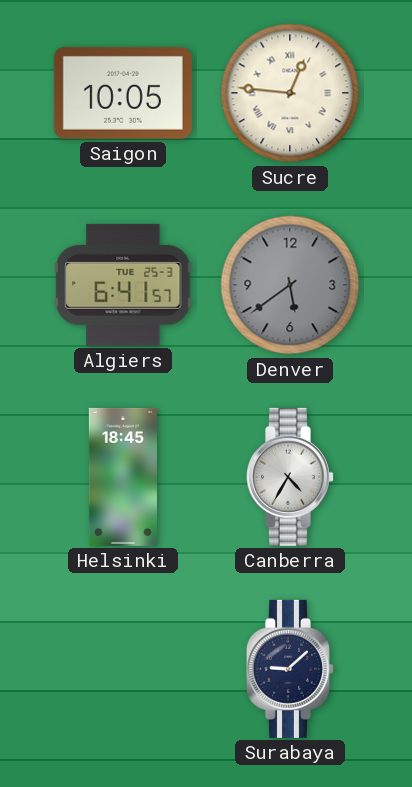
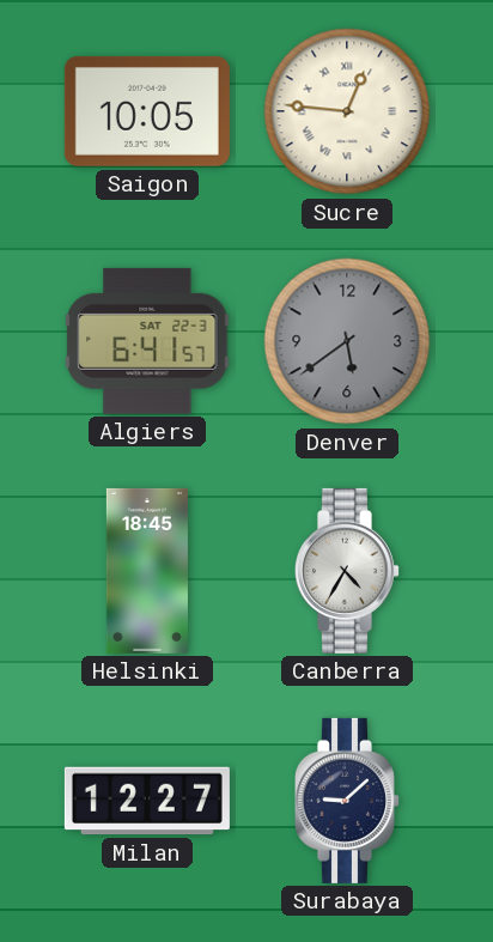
Algiers date: TUE 25-3 -> SAT 22-3
Milan: none -> 12:27
